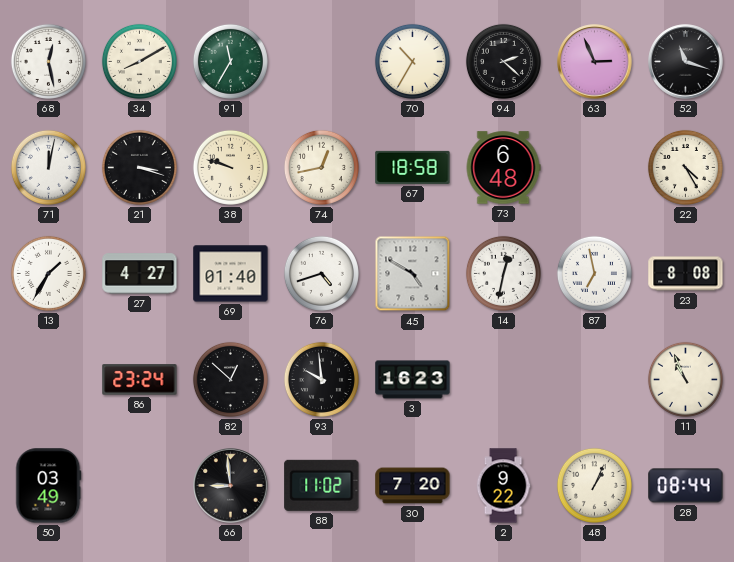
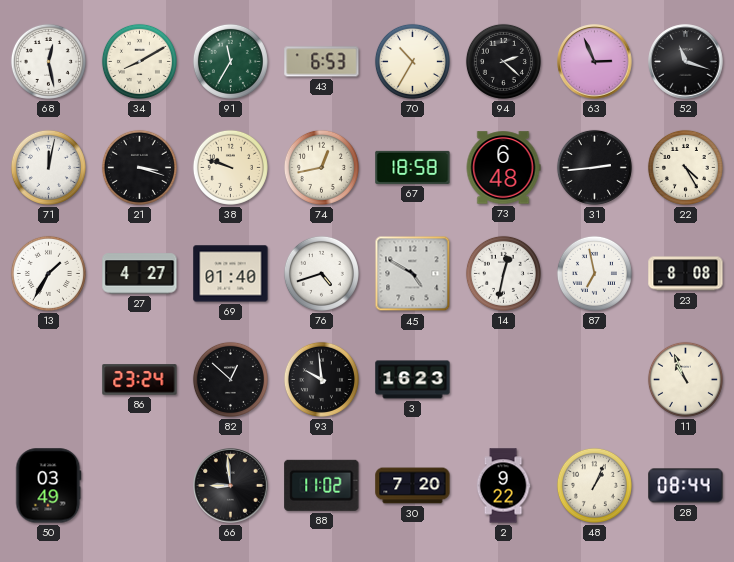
43: none -> 6:53
31: none -> 2:44
